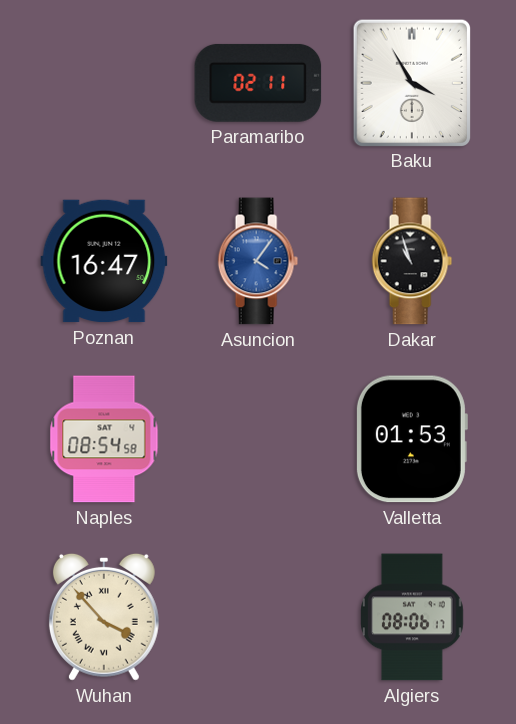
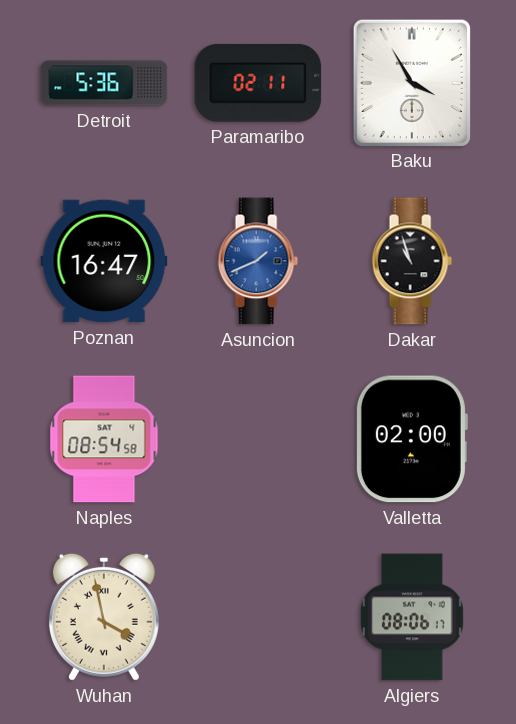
Detroit: none -> 5:36
Asuncion: 4:06 -> 1:41
Valletta: 01:53 -> 02:00
Wuhan: 3:53 -> 3:58
